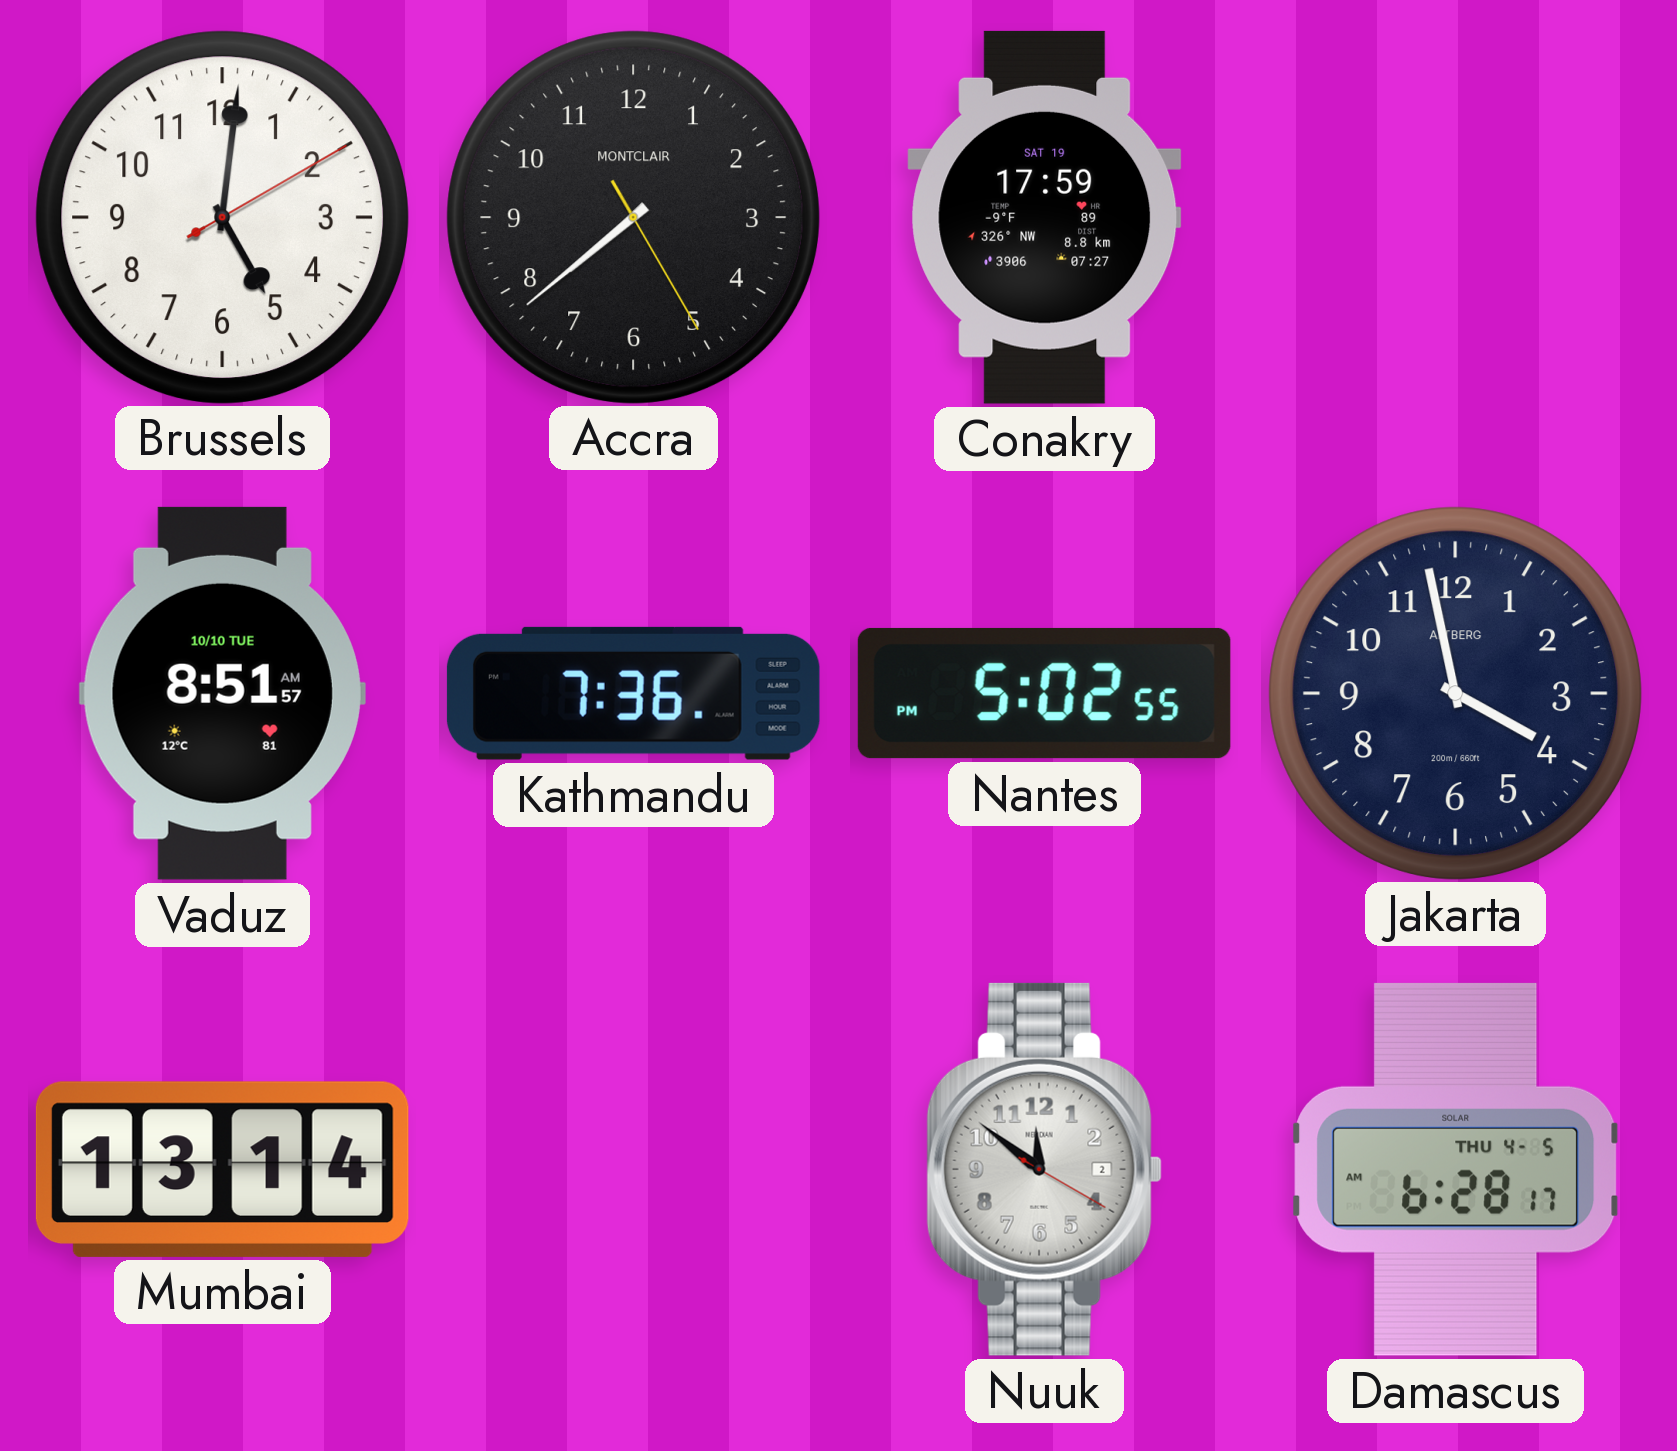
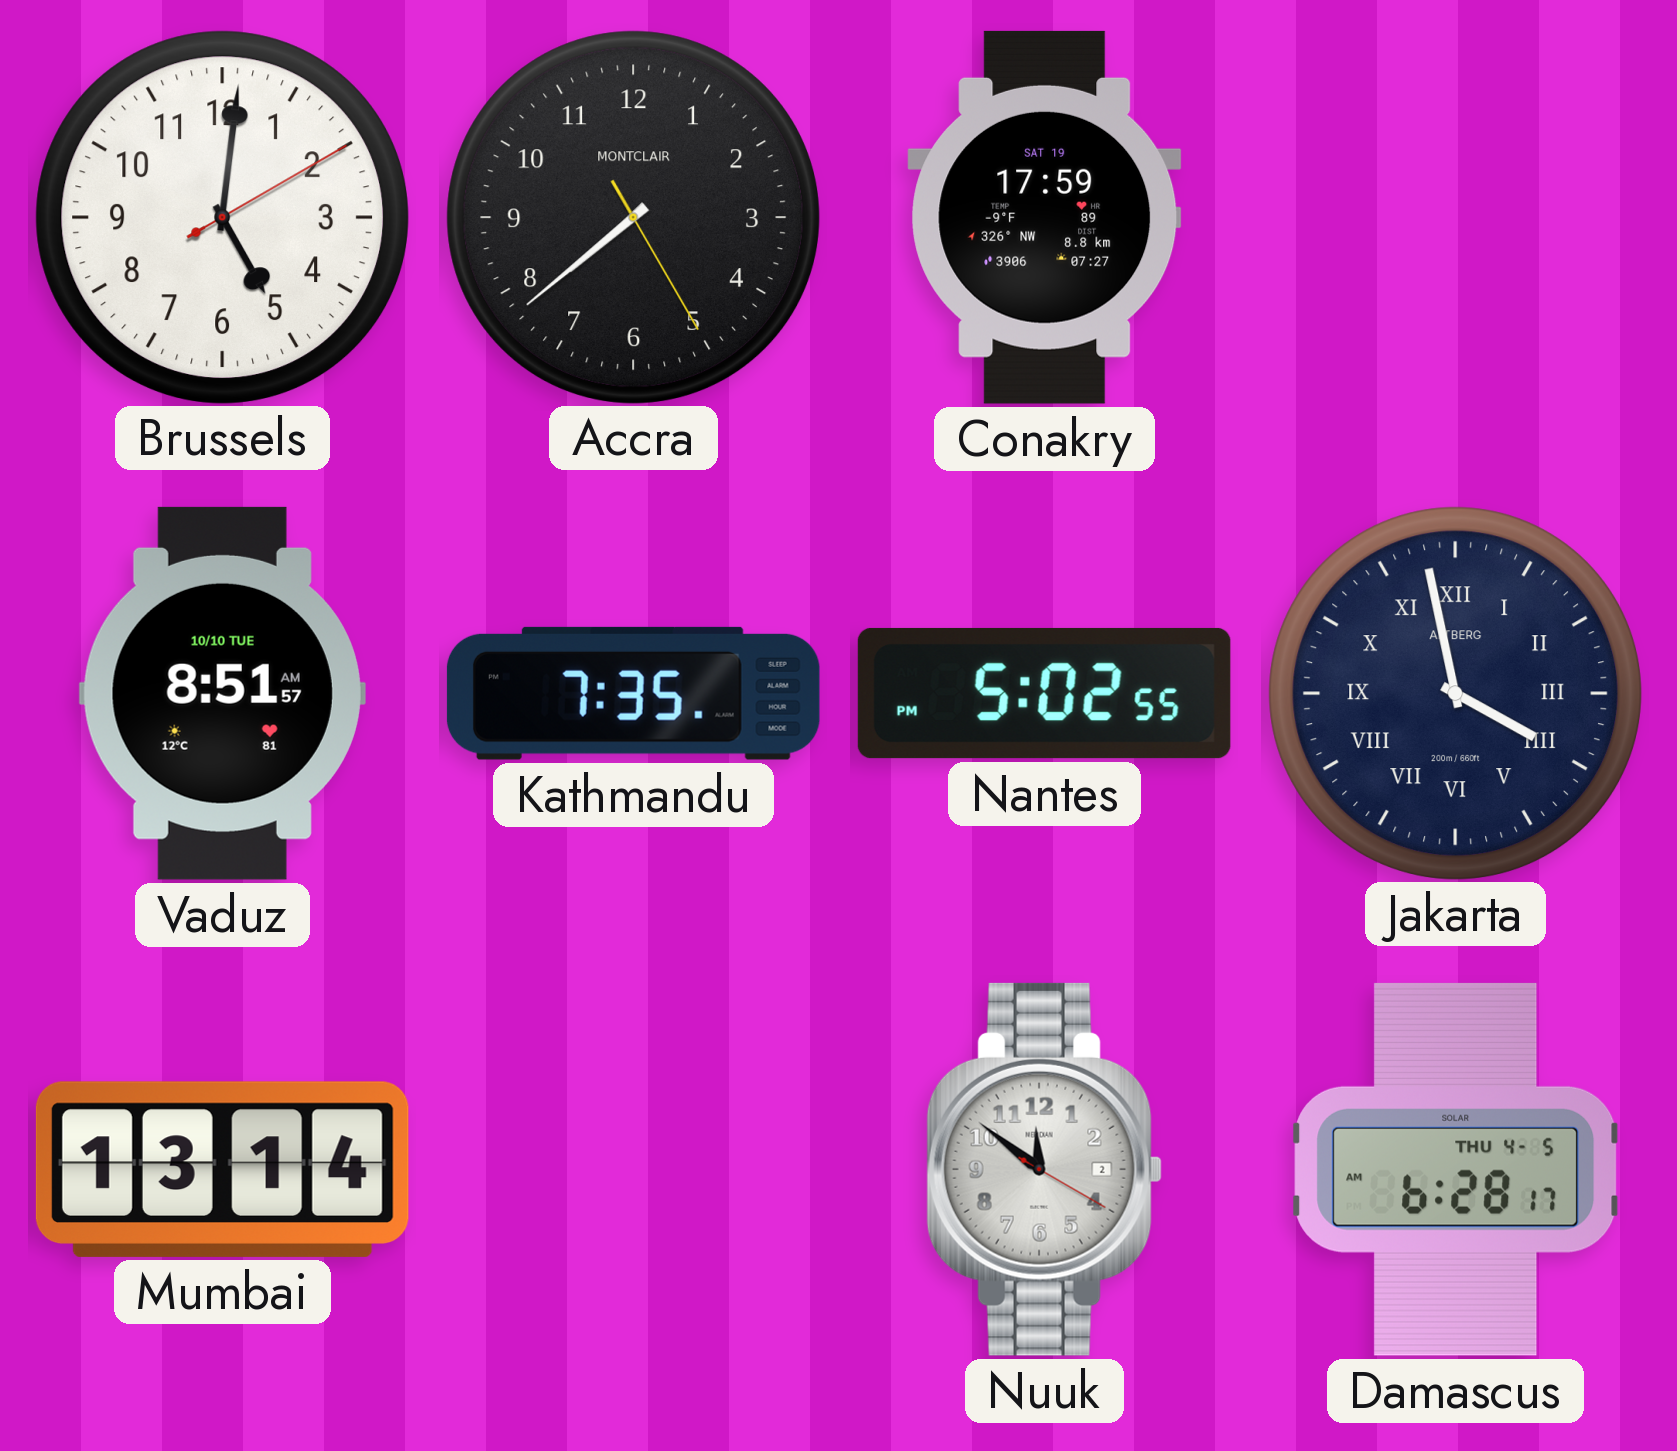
Kathmandu: 7:36 -> 7:35
Jakarta numerals: Arabic -> Roman
